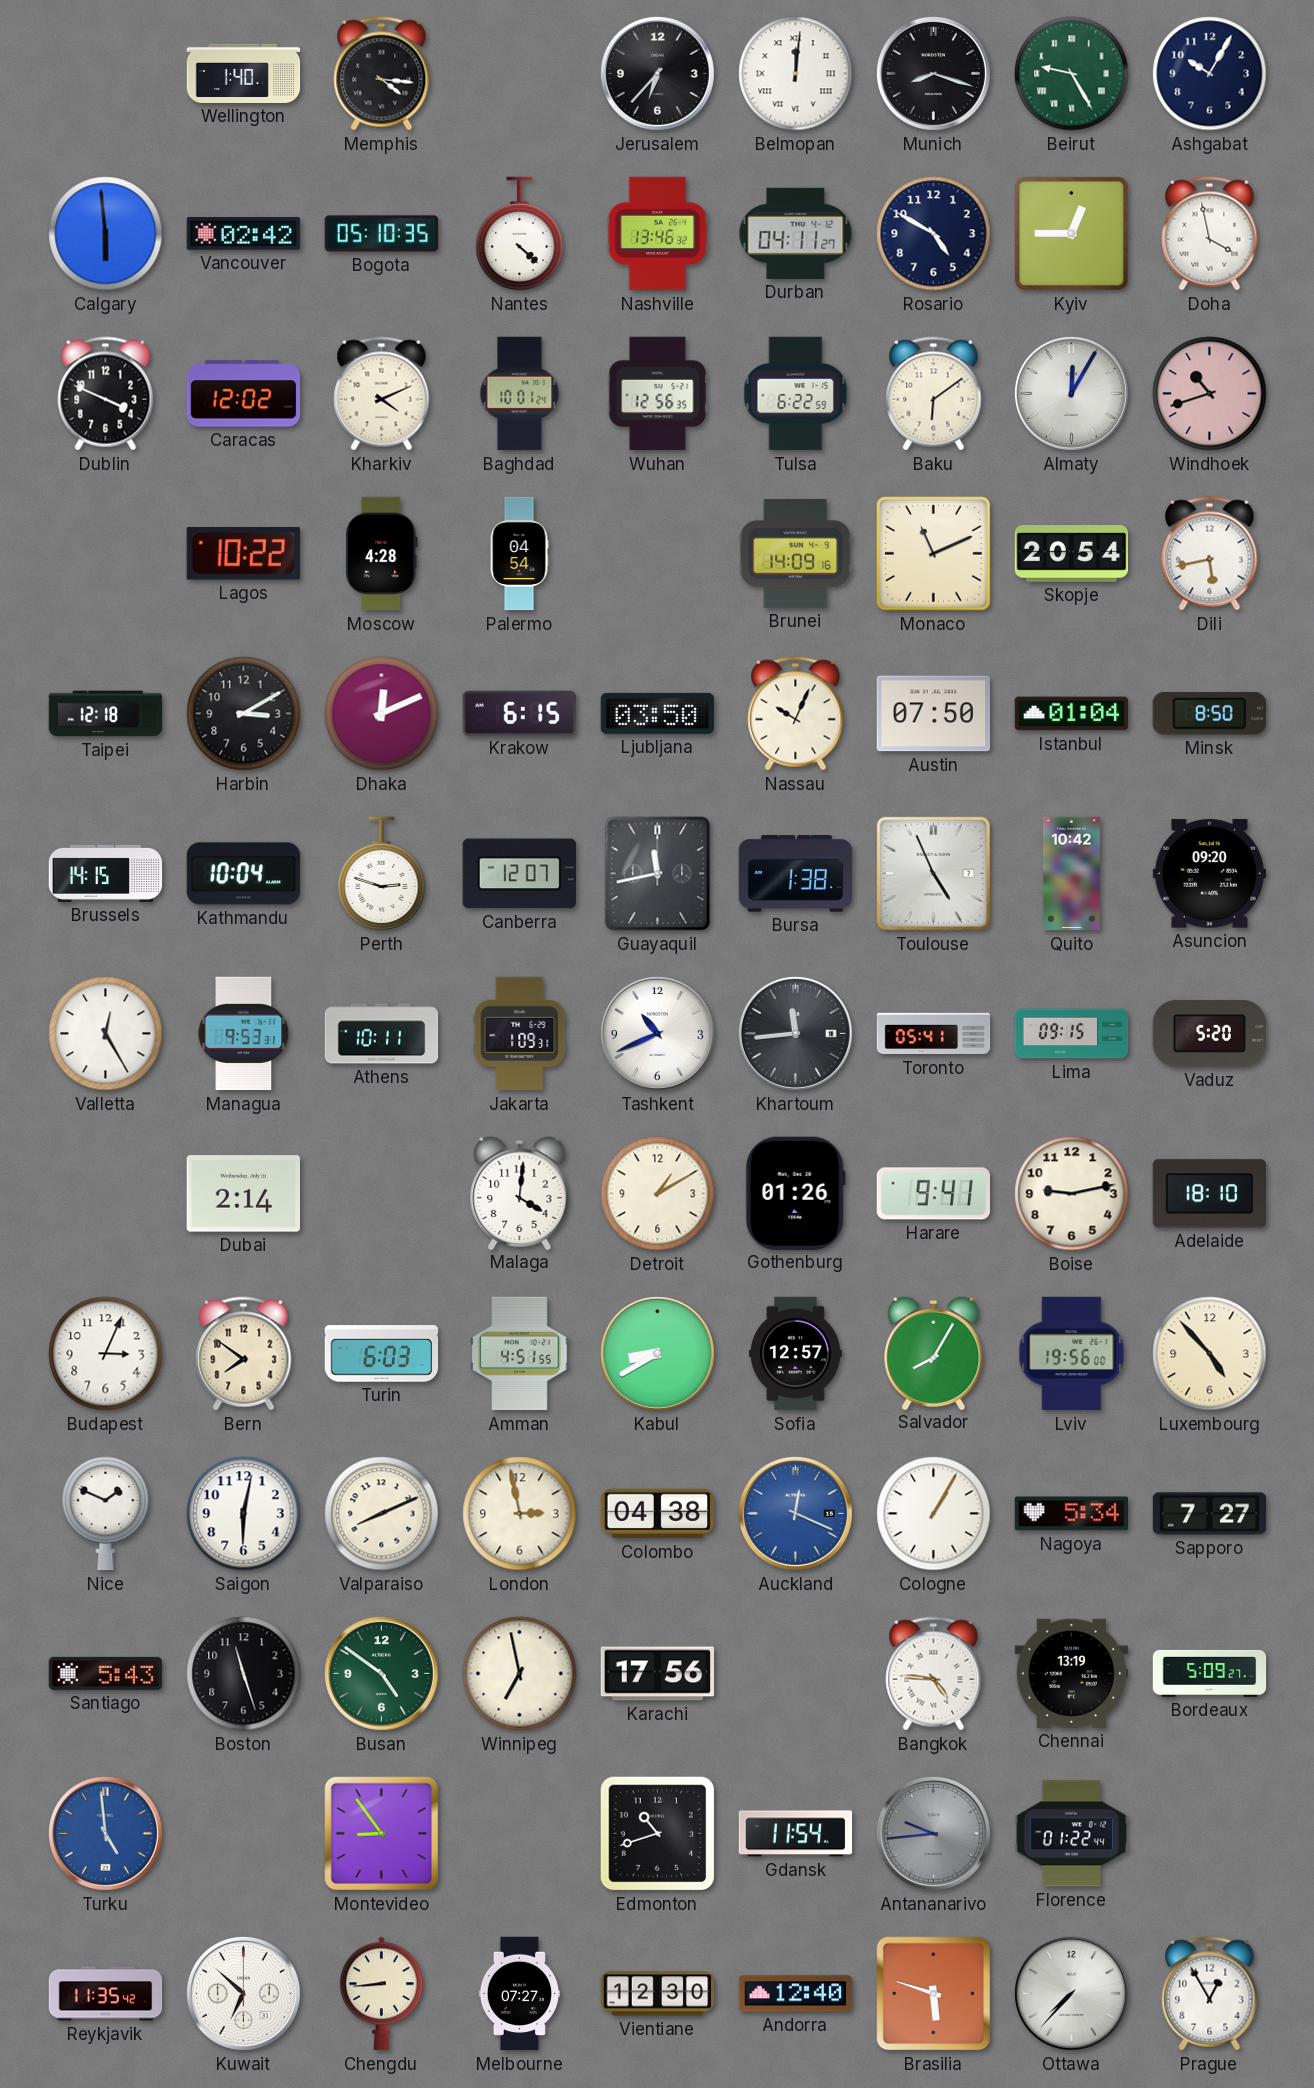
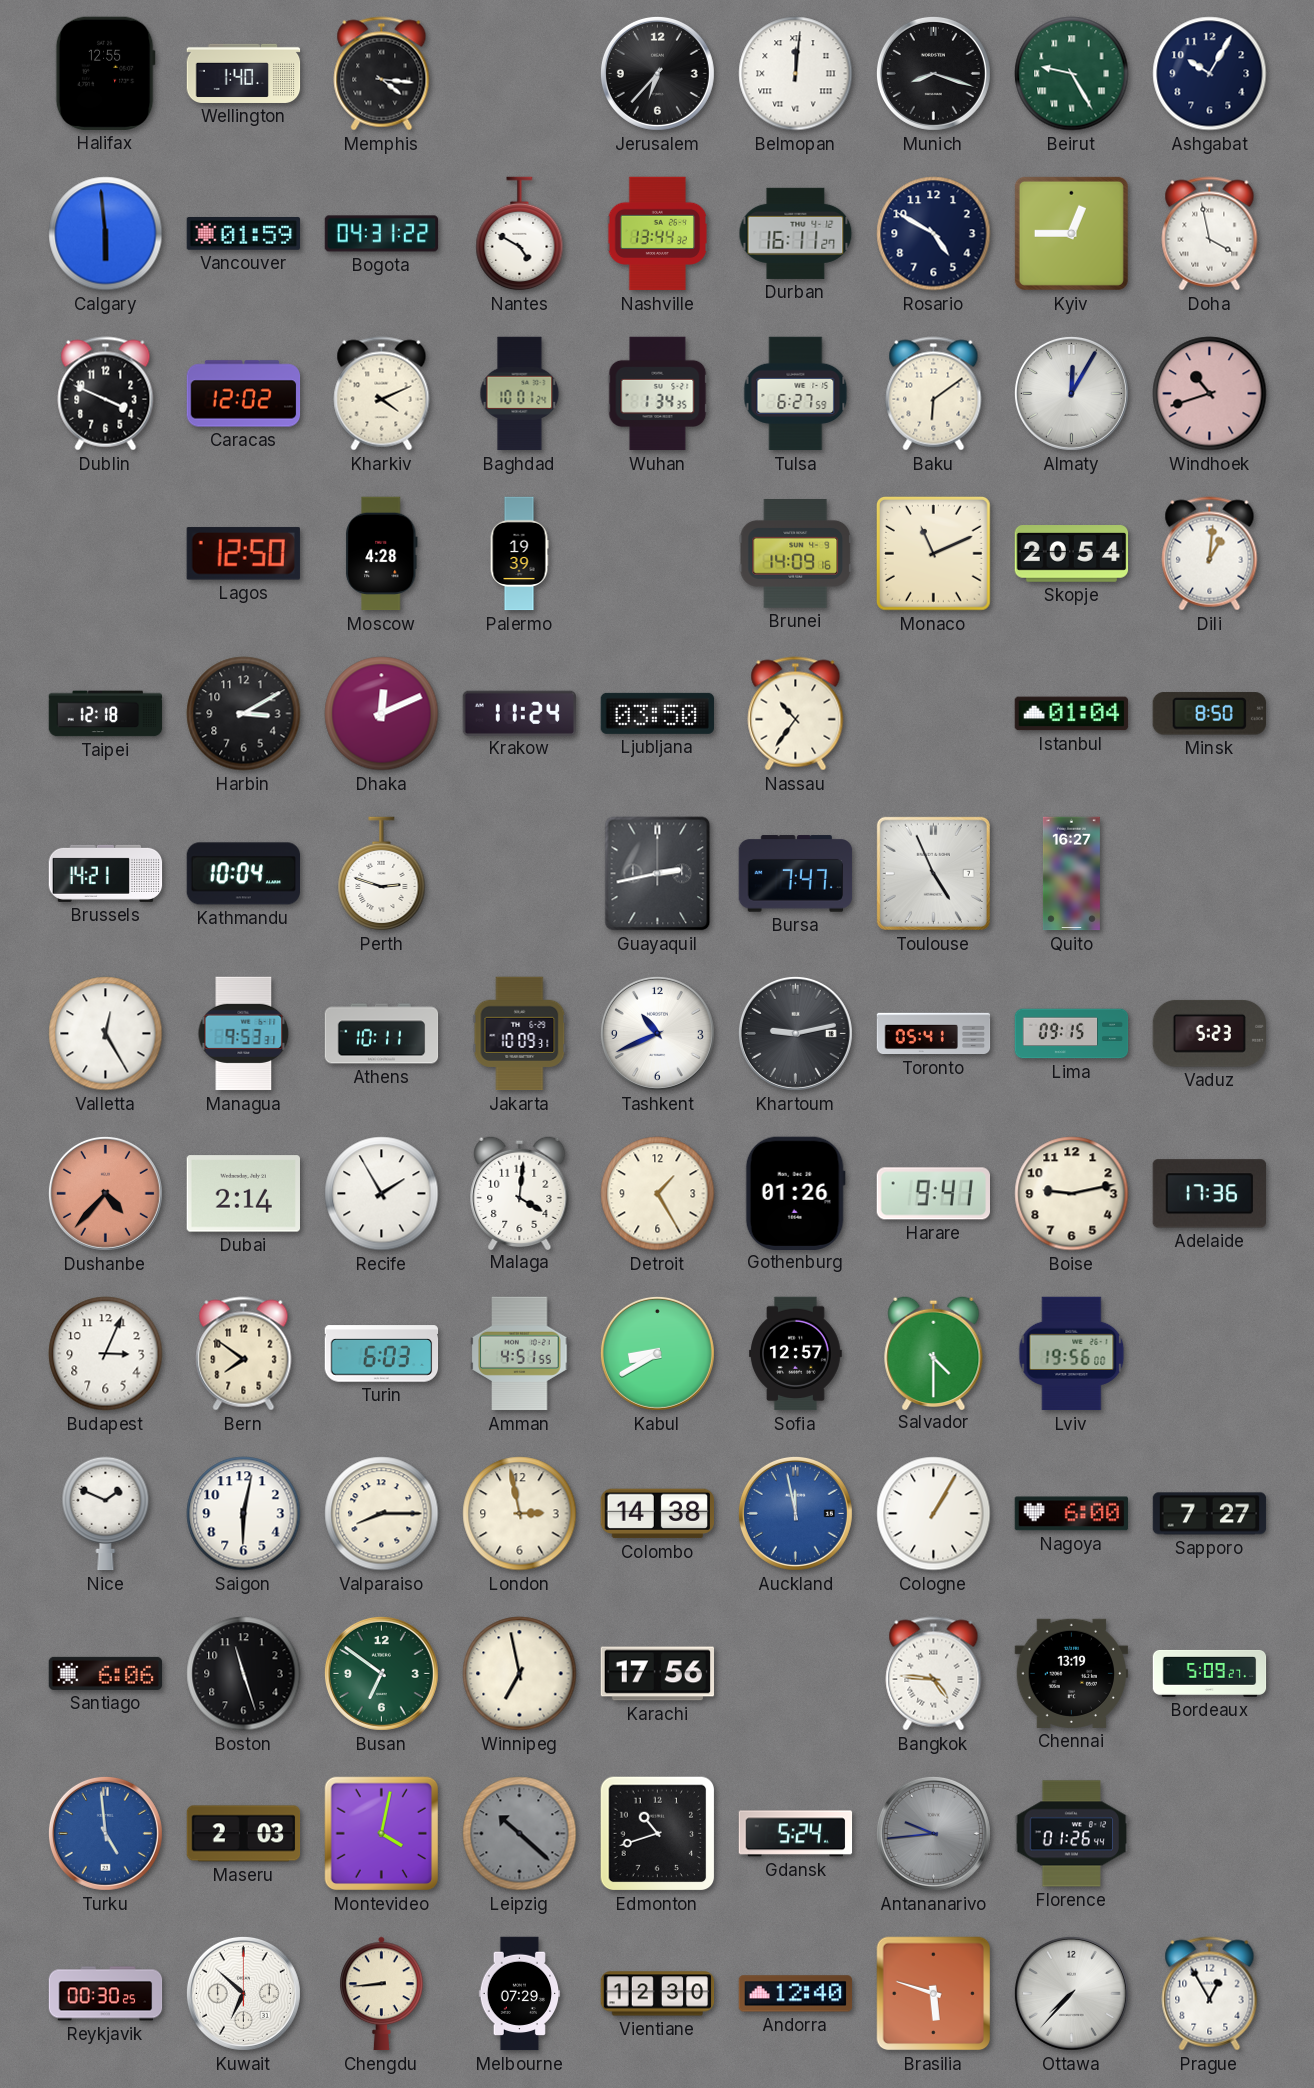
Halifax: none -> 12:55
Vancouver: 02:42 -> 01:59
Bogota: 05:10 -> 04:31
Nantes: 4:22 -> 4:50
Nashville: 13:46 -> 13:44
Durban: 04:11 -> 16:11
Wuhan: 12:56 -> 1:34
Tulsa: 6:22 -> 6:27
Lagos: 10:22 -> 12:50
Palermo: 04:54 -> 19:39
Dili: 5:43 -> 1:01
Krakow: 6:15 -> 11:24
Nassau: 10:04 -> 10:36
Austin: 07:50 -> none
Brussels: 14:15 -> 14:21
Canberra: 12:07 -> none
Guayaquil: 11:43 -> 2:43
Bursa: 1:38 -> 7:47
Quito: 10:42 -> 16:27
Asuncion: 09:20 -> none
Jakarta: 1:09 -> 10:09
Khartoum: 11:44 -> 9:13
Vaduz: 5:20 -> 5:23
Dushanbe: none -> 4:37
Recife: none -> 1:55
Detroit: 1:10 -> 1:25
Adelaide: 18:10 -> 17:36
Salvador: 8:05 -> 4:30
Luxembourg: 4:53 -> none
Valparaiso: 8:11 -> 8:15
Colombo: 04:38 -> 14:38
Auckland: 12:19 -> 11:58
Nagoya: 5:34 -> 6:00
Santiago: 5:43 -> 6:06
Busan: 4:51 -> 6:51
Maseru: none -> 2:03
Montevideo: 8:54 -> 4:02
Leipzig: none -> 10:22
Gdansk: 11:54 -> 5:24
Florence: 01:22 -> 01:26
Reykjavik: 11:35 -> 00:30
Melbourne: 07:27 -> 07:29
